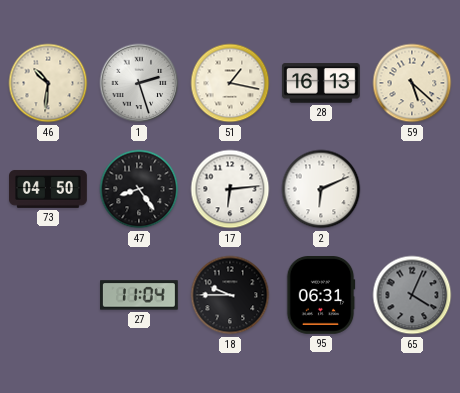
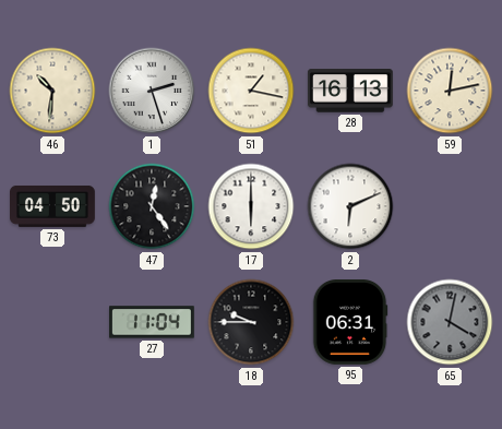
59: 5:22 -> 12:13
47: 8:24 -> 12:24
17: 6:14 -> 6:00
65: 4:04 -> 4:02
